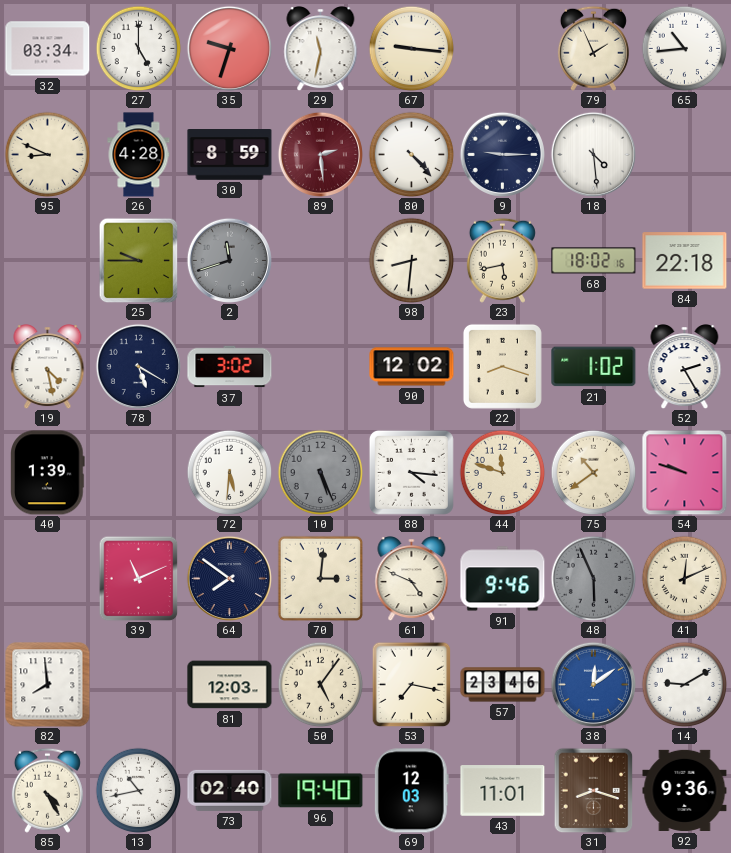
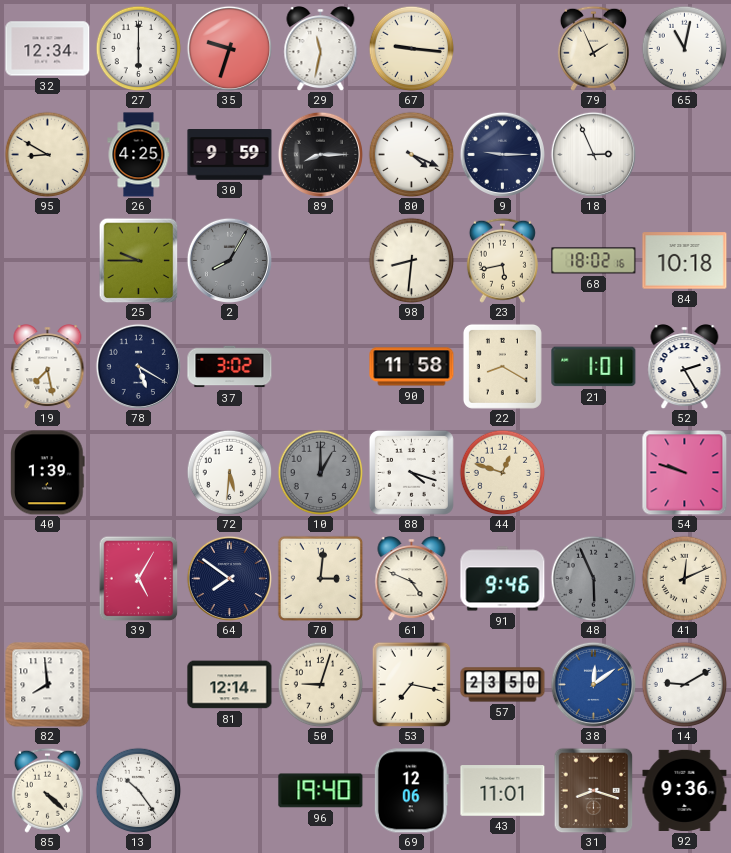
32: 03:34 -> 12:34
27: 5:00 -> 6:00
65: 10:44 -> 11:02
95: 8:49 -> 8:50
26: 4:28 -> 4:25
30: 8:59 -> 9:59
89: 2:29 -> 8:15
89 dial: burgundy -> black
80: 4:23 -> 4:19
18: 4:29 -> 2:56
2: 11:42 -> 8:05
84: 22:18 -> 10:18
19: 4:28 -> 7:28
90: 12:02 -> 11:58
22: 8:18 -> 8:20
21: 1:02 -> 1:01
10: 5:26 -> 1:00
88: 4:16 -> 4:18
44: 11:48 -> 12:48
75: 10:39 -> none
39: 11:11 -> 5:05
81: 12:03 -> 12:14
50: 5:06 -> 9:03
57: 23:46 -> 23:50
85: 4:25 -> 4:22
13: 10:43 -> 10:24
73: 02:40 -> none
69: 12:03 -> 12:06
